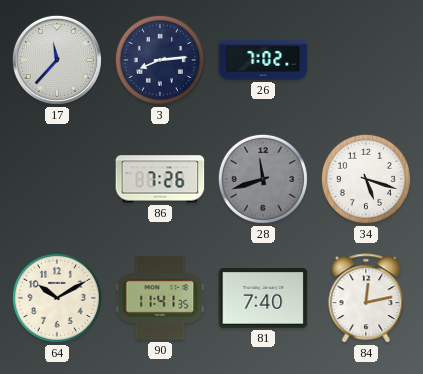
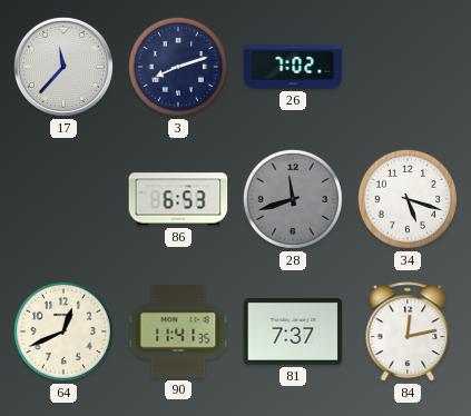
3: 8:14 -> 8:12
86: 7:26 -> 6:53
64: 10:10 -> 12:41
81: 7:40 -> 7:37
